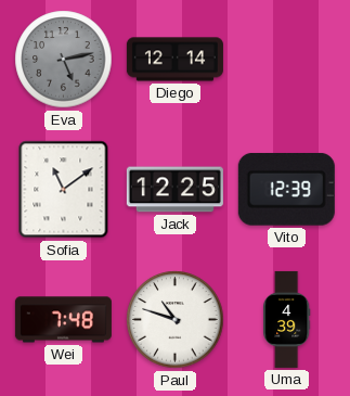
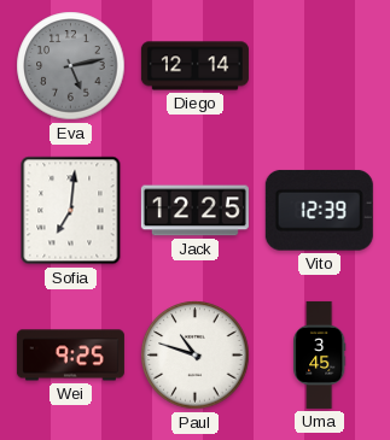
Sofia: 11:09 -> 7:01
Wei: 7:48 -> 9:25
Uma: 4:39 -> 3:45
